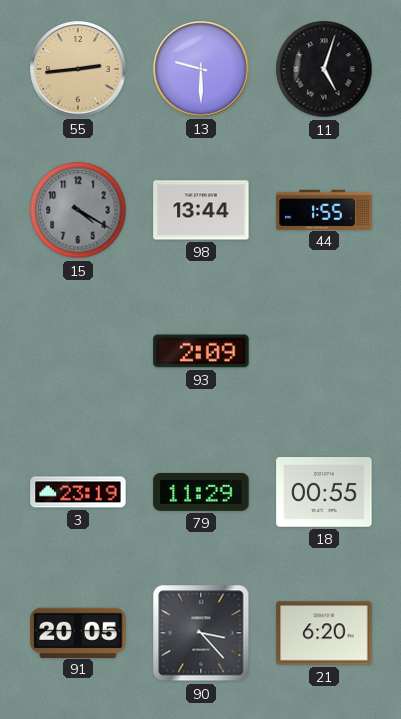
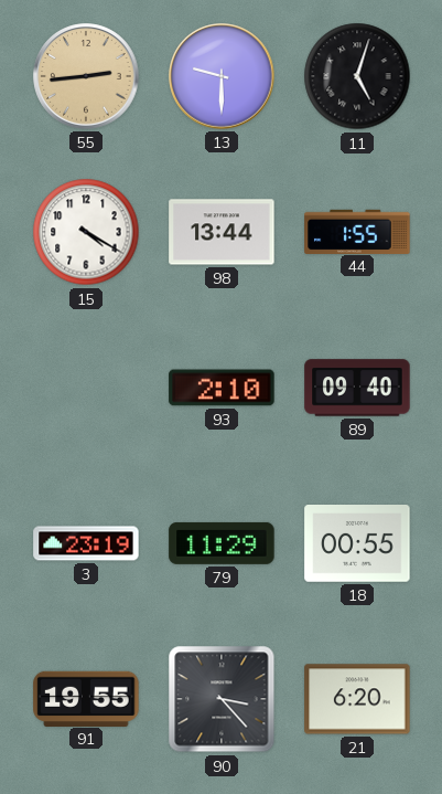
15 dial: grey -> white
93: 2:09 -> 2:10
89: none -> 09:40
91: 20:05 -> 19:55
